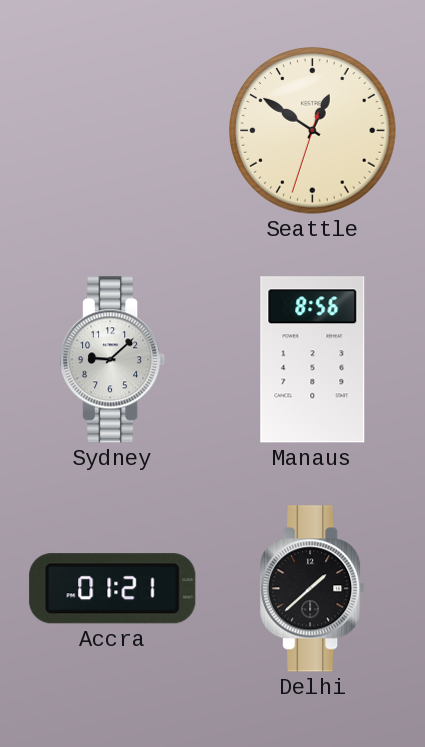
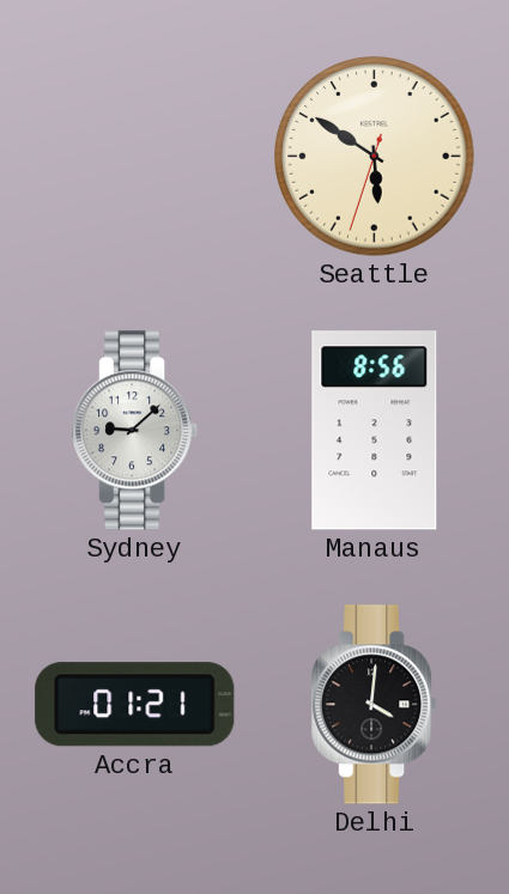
Seattle: 12:50 -> 5:50
Delhi: 1:38 -> 4:01
